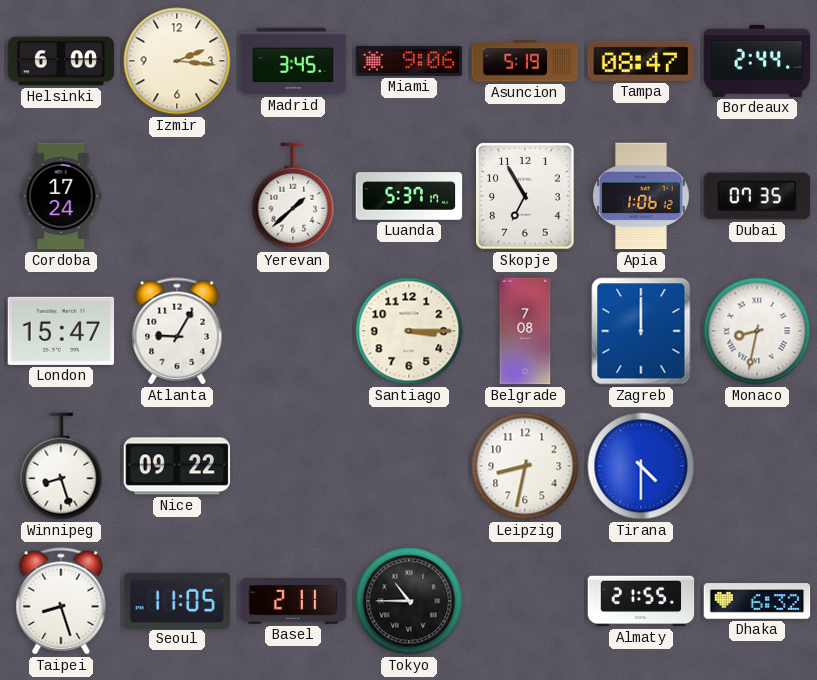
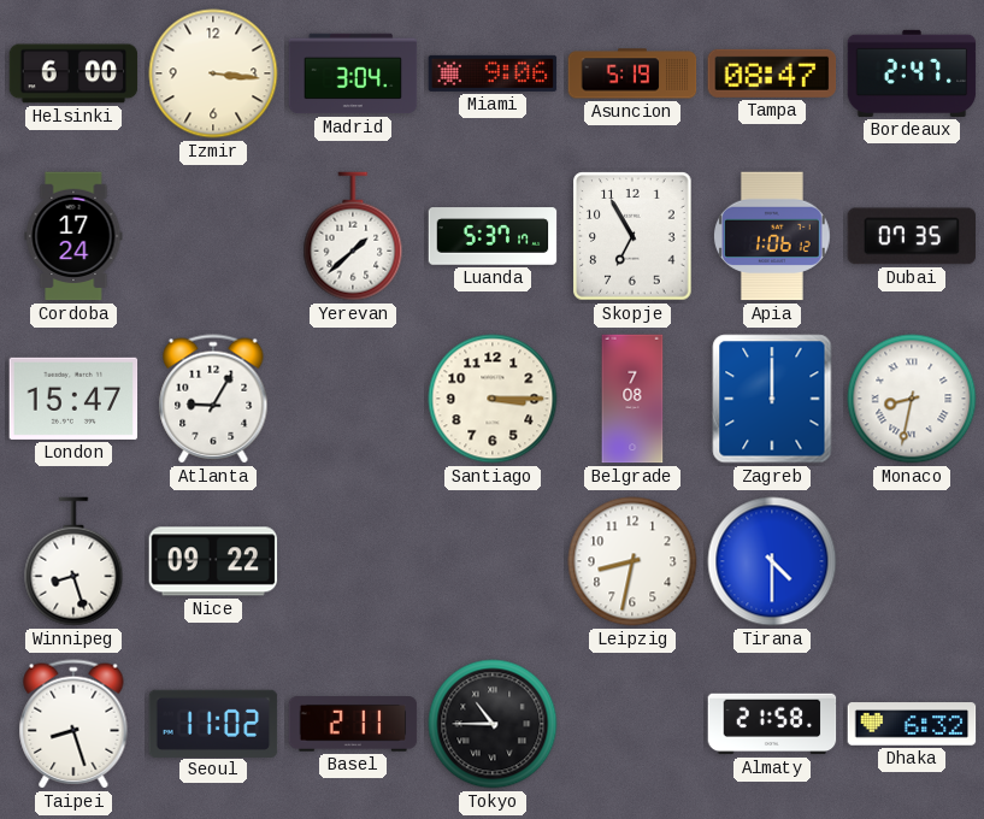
Izmir: 2:16 -> 3:16
Madrid: 3:45 -> 3:04
Bordeaux: 2:44 -> 2:47
Seoul: 11:05 -> 11:02
Almaty: 21:55 -> 21:58
